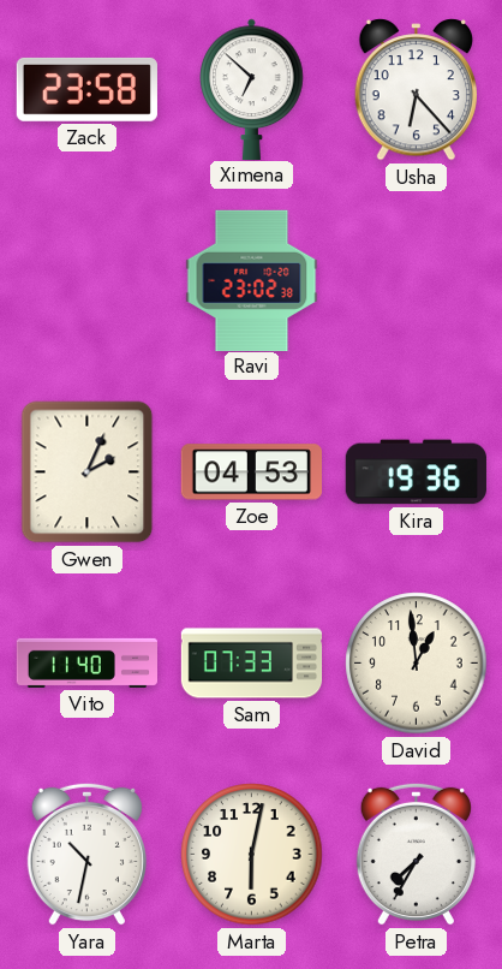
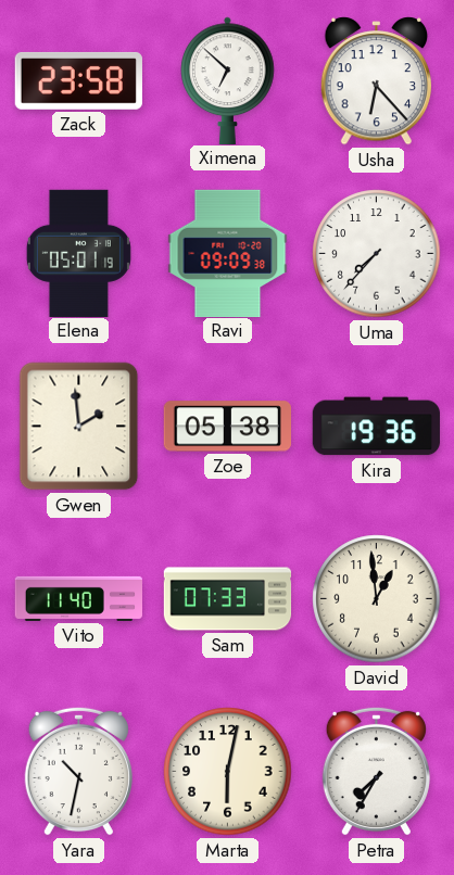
Elena: none -> 05:01
Ravi: 23:02 -> 09:09
Uma: none -> 7:37
Gwen: 2:04 -> 1:59
Zoe: 04:53 -> 05:38
